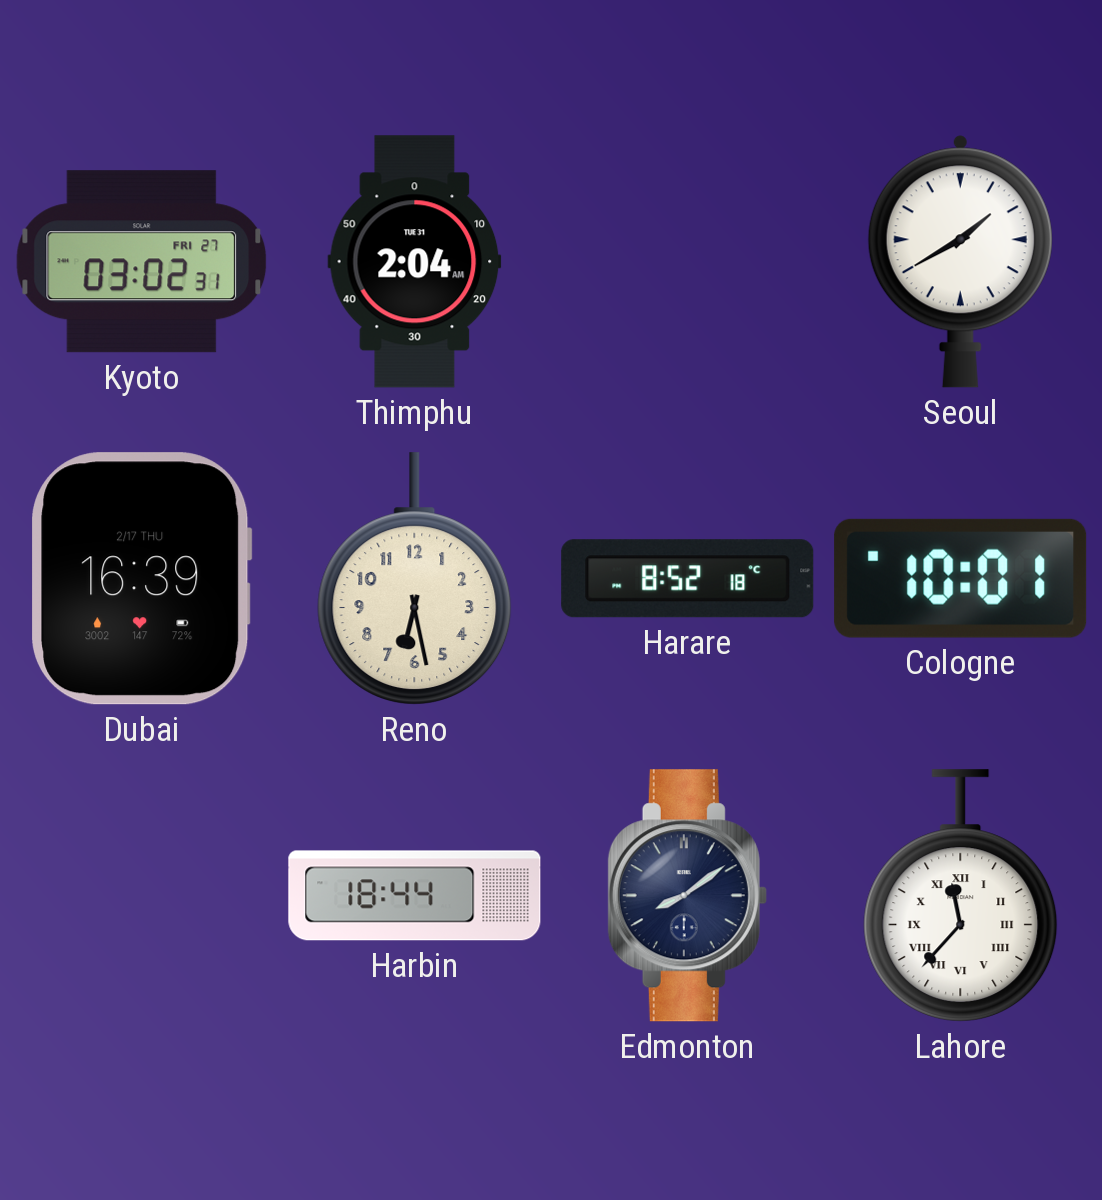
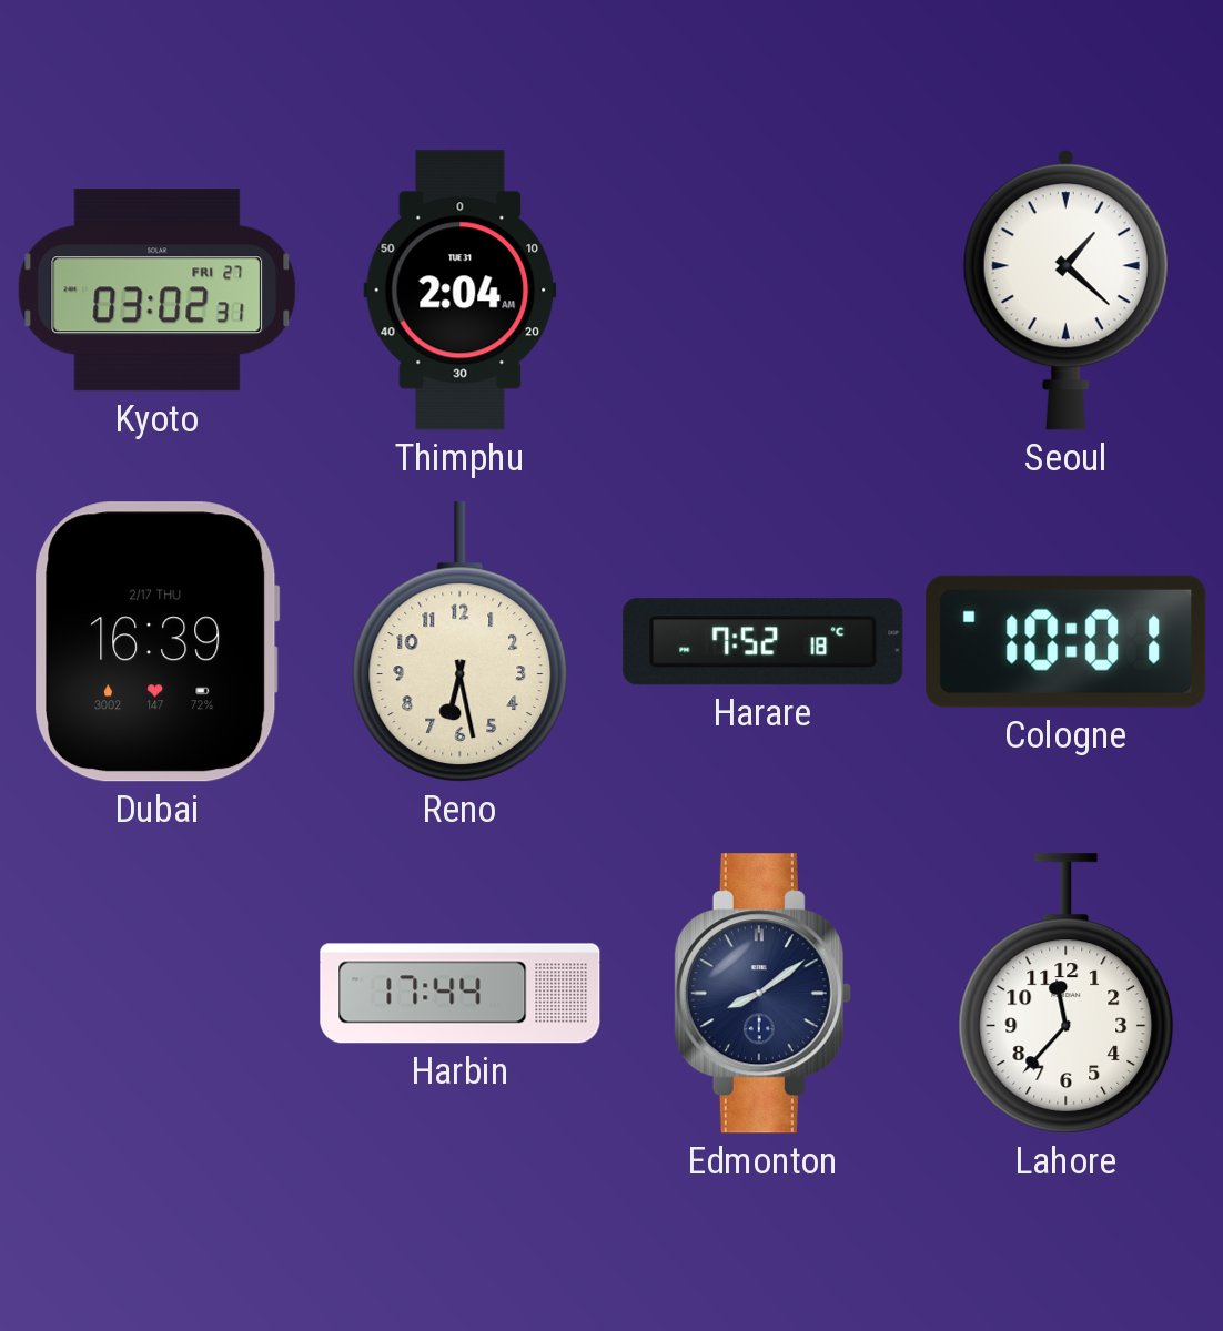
Seoul: 1:40 -> 1:22
Harare: 8:52 -> 7:52
Harbin: 18:44 -> 17:44
Lahore numerals: Roman -> Arabic
